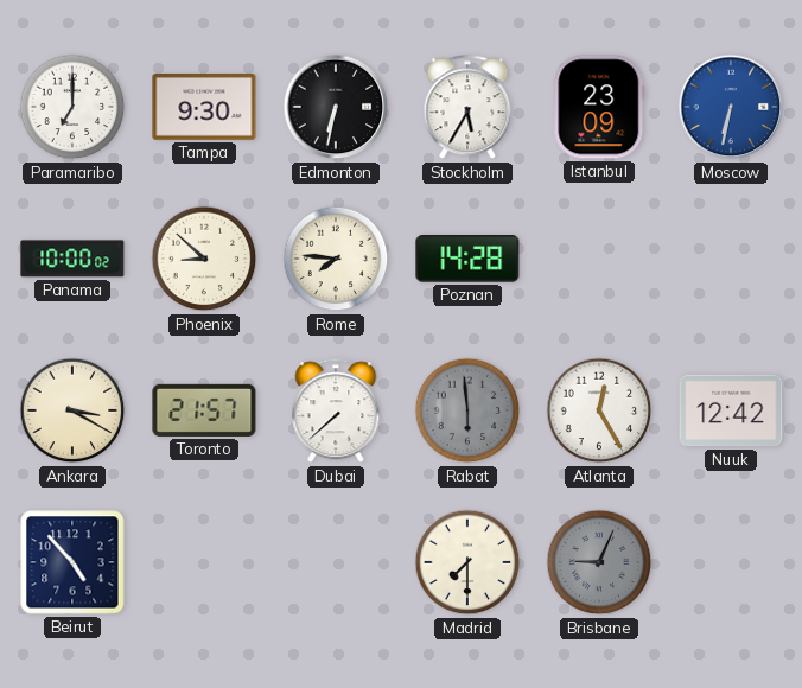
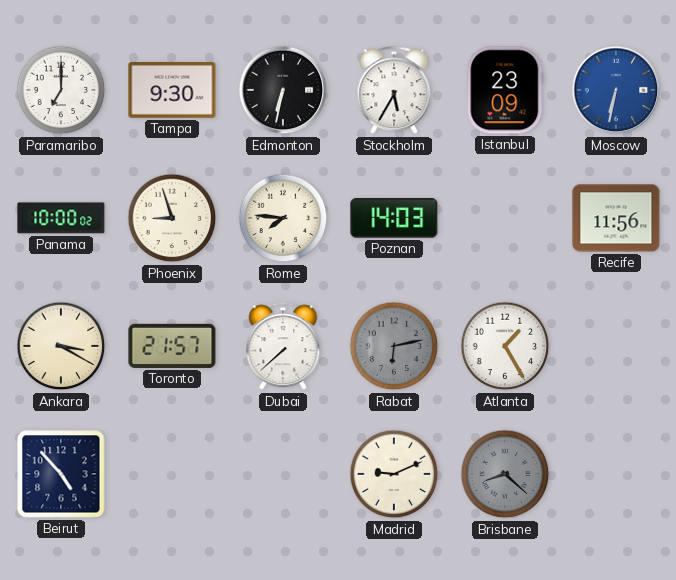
Phoenix: 8:52 -> 8:57
Poznan: 14:28 -> 14:03
Recife: none -> 11:56
Rabat: 5:59 -> 6:13
Atlanta: 12:25 -> 1:25
Nuuk: 12:42 -> none
Madrid: 7:30 -> 9:11
Brisbane: 9:04 -> 8:22
